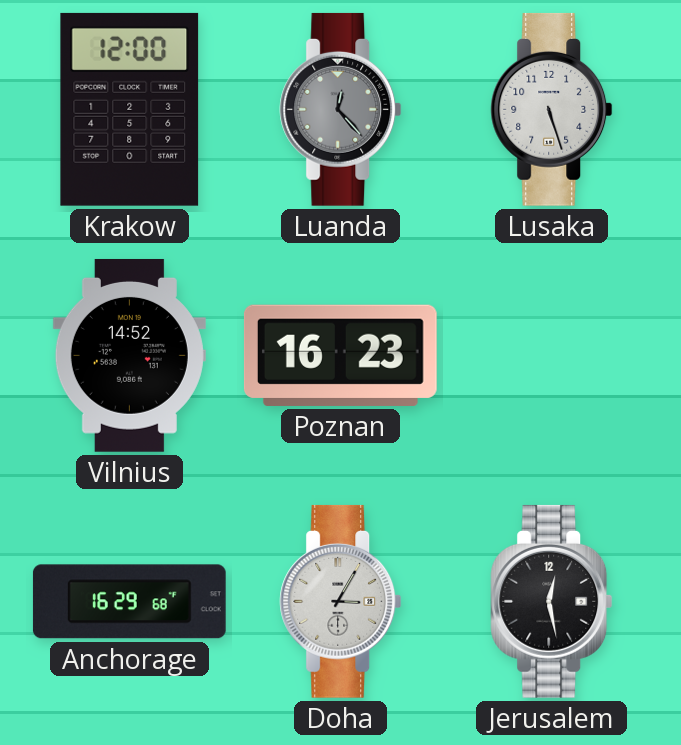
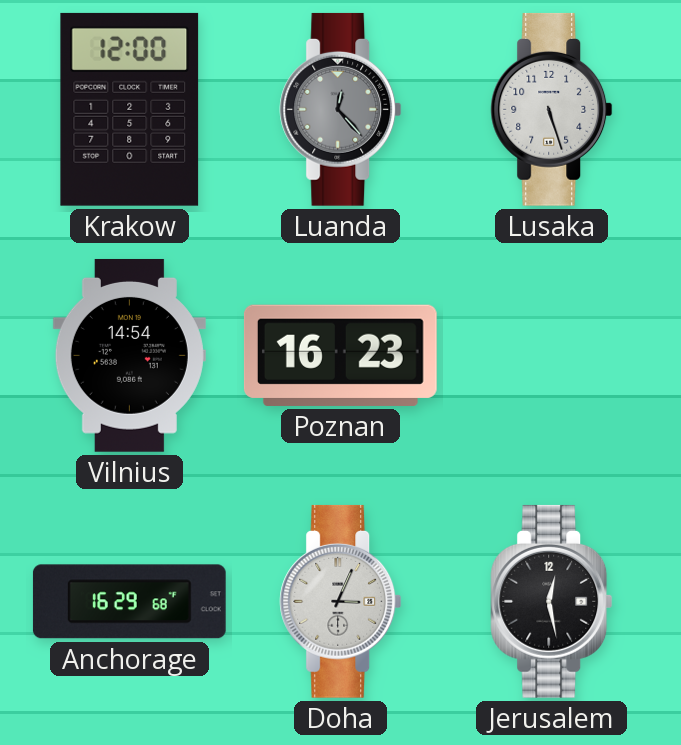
Vilnius: 14:52 -> 14:54
Doha: 3:05 -> 3:04
